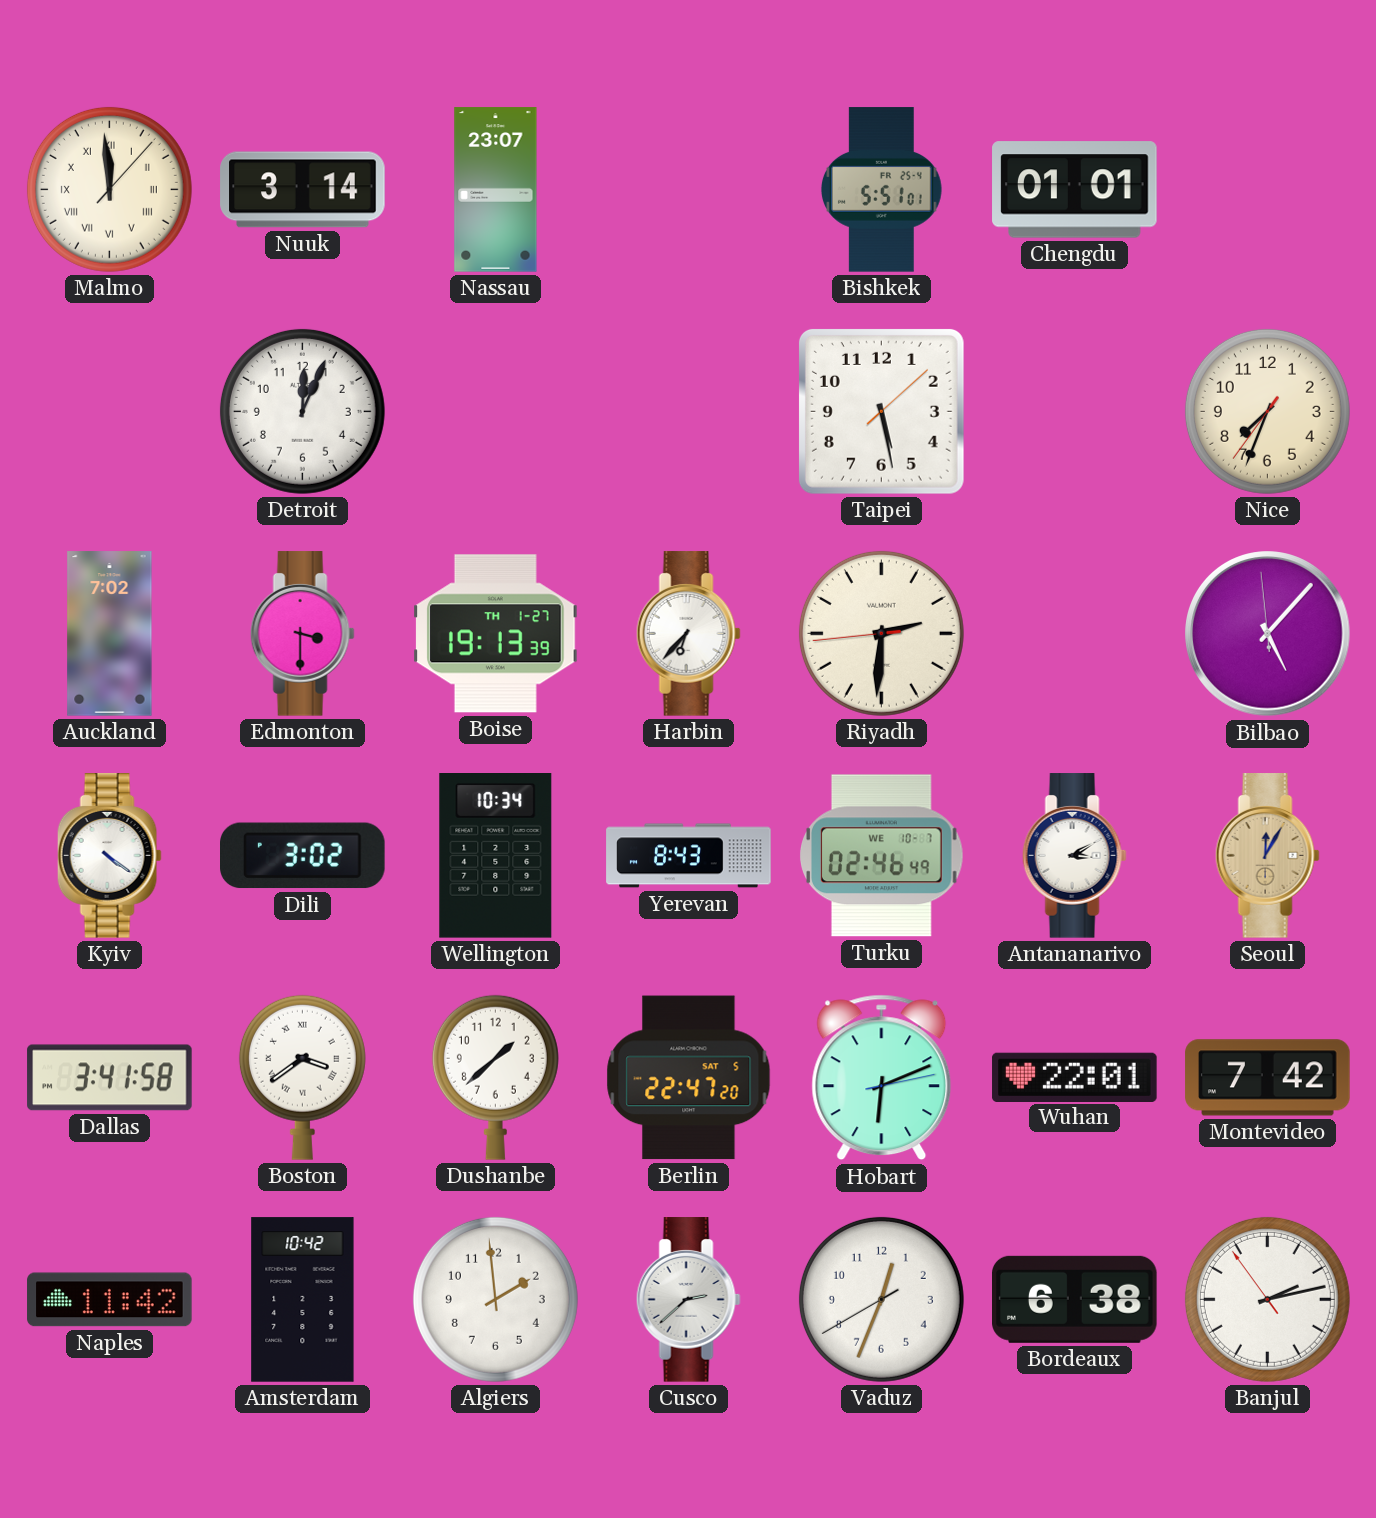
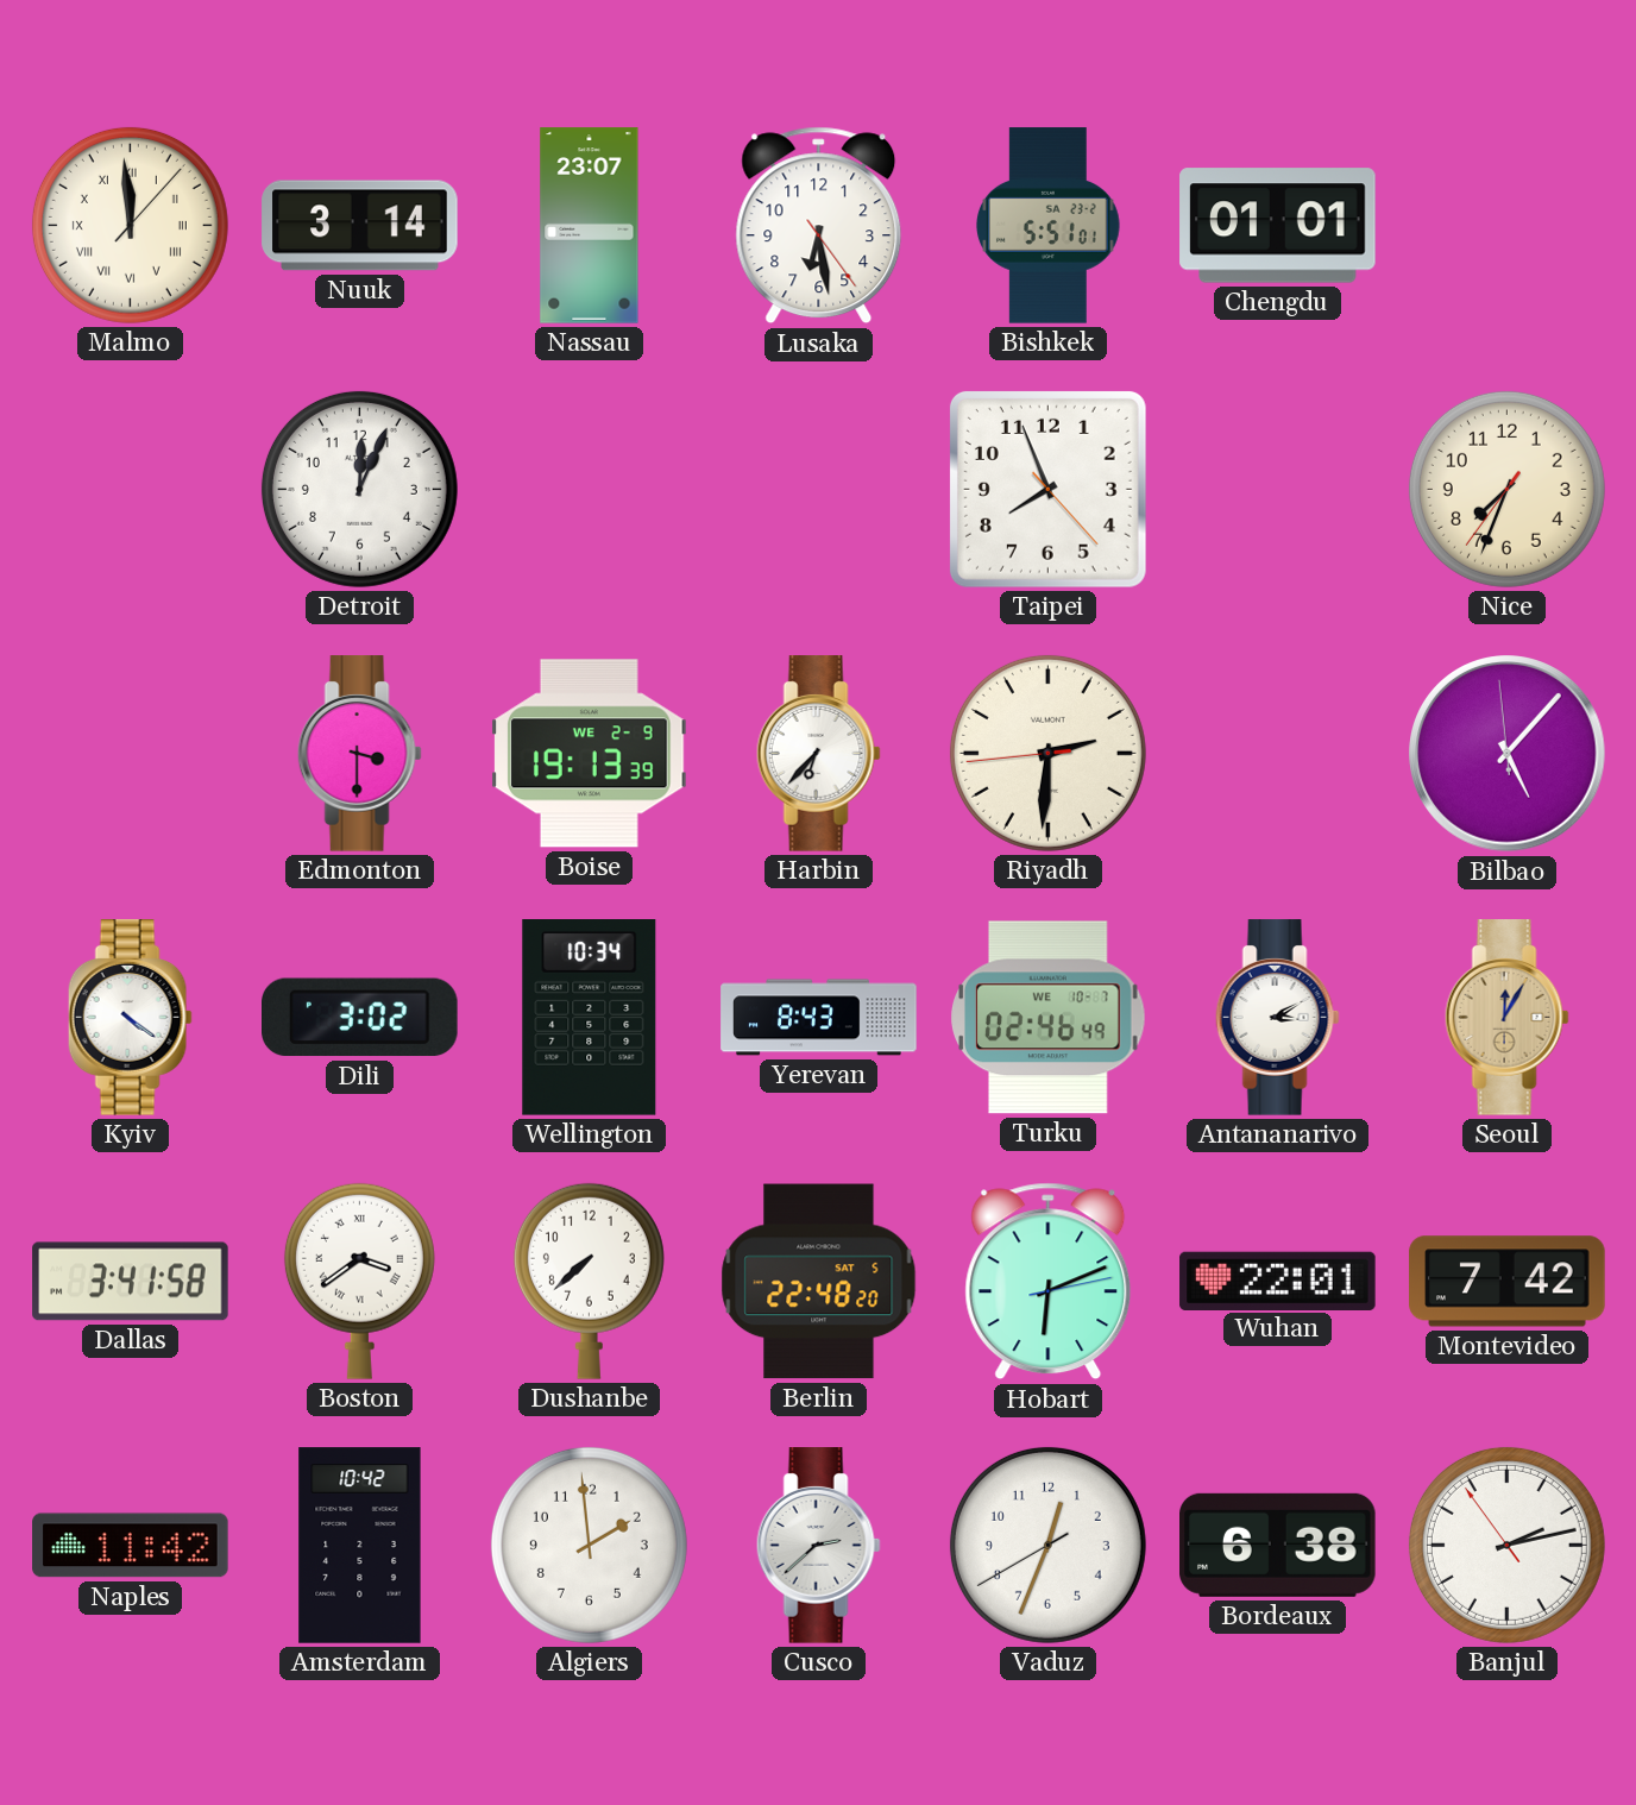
Lusaka: none -> 6:28
Bishkek date: FR 25-4 -> SA 23-2
Taipei: 5:28 -> 7:56
Auckland: 7:02 -> none
Boise date: TH 1-27 -> WE 2-9
Dushanbe: 1:38 -> 7:38
Berlin: 22:47 -> 22:48
